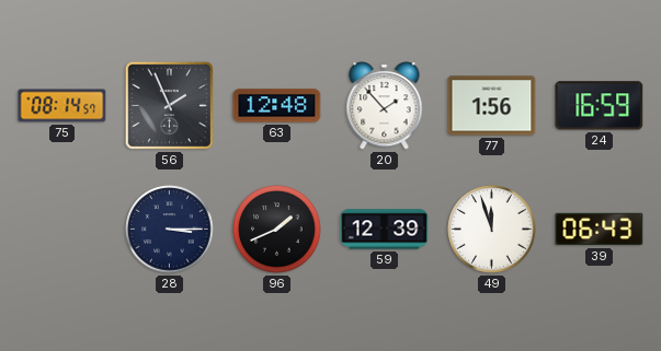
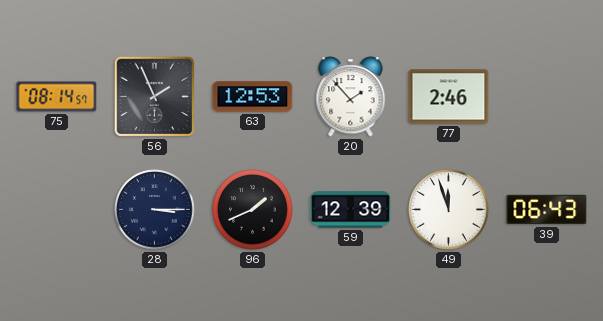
63: 12:48 -> 12:53
77: 1:56 -> 2:46
24: 16:59 -> none
